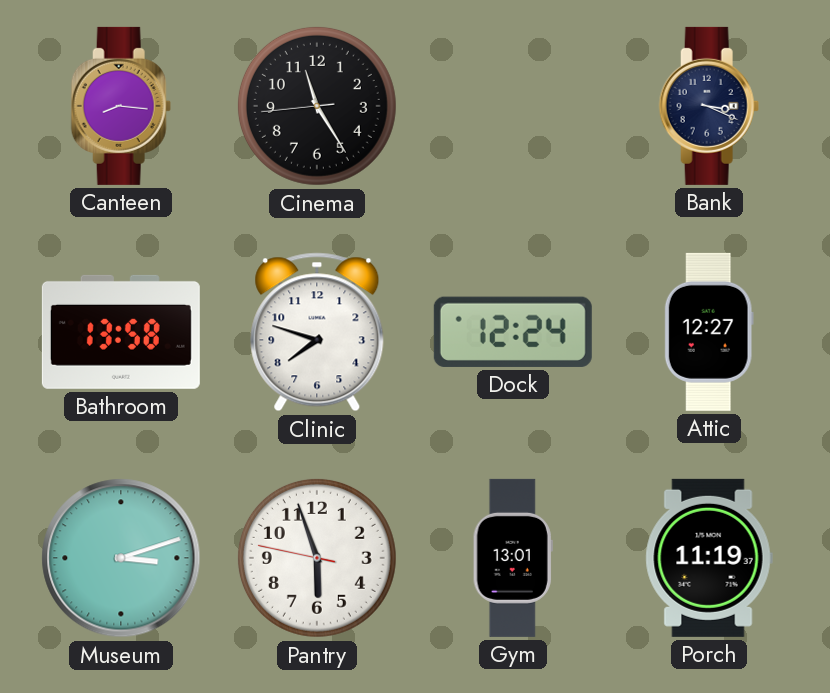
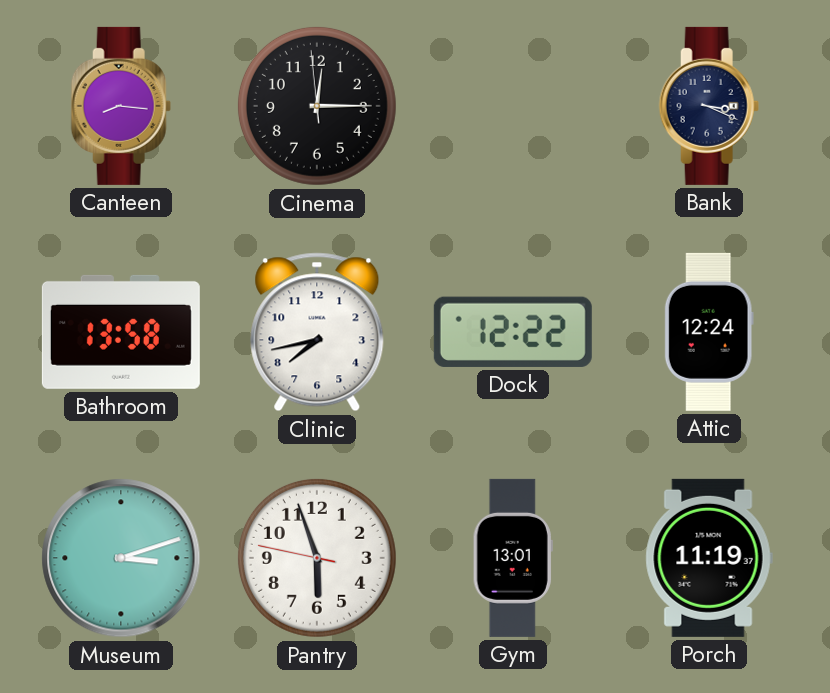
Cinema: 11:24 -> 12:14
Clinic: 7:48 -> 7:43
Dock: 12:24 -> 12:22
Attic: 12:27 -> 12:24
